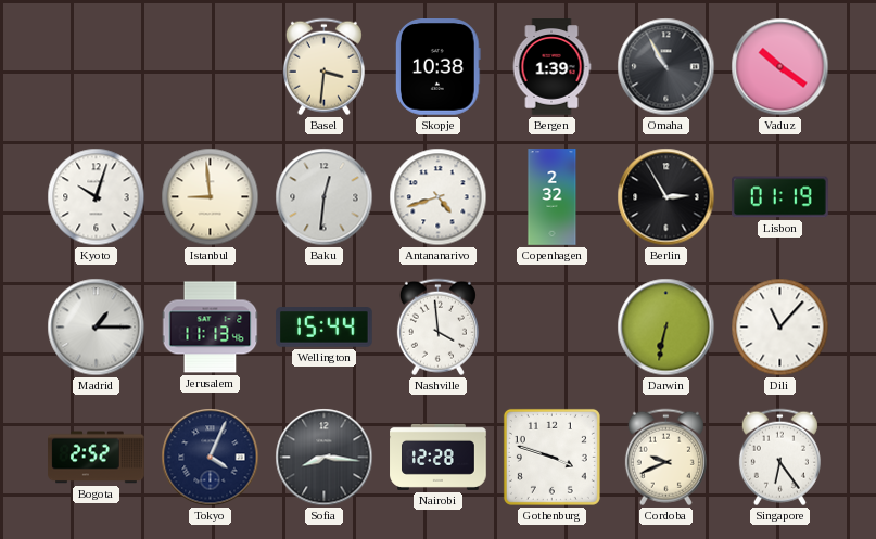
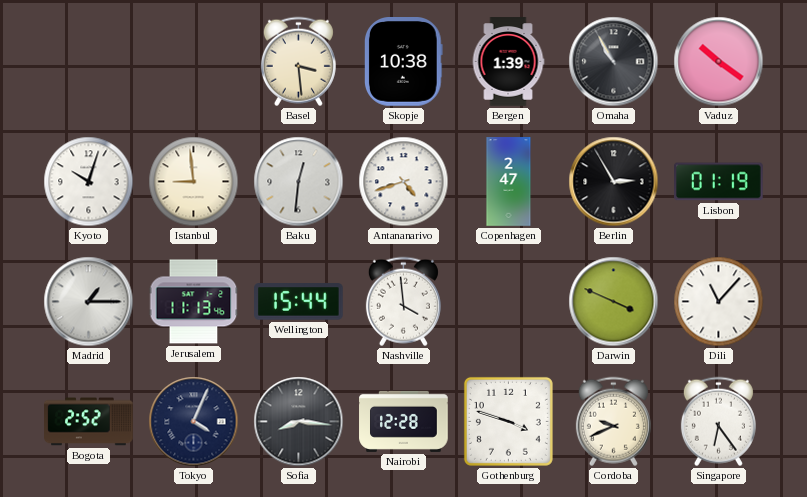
Basel: 3:31 -> 3:29
Copenhagen: 2:32 -> 2:47
Darwin: 6:32 -> 3:49
